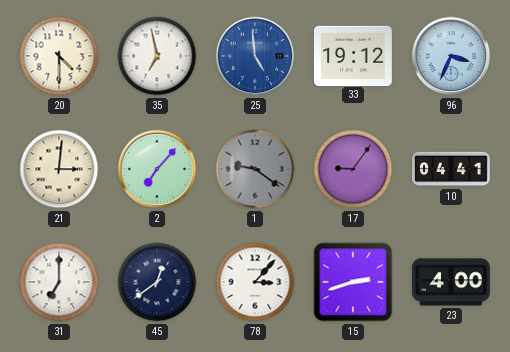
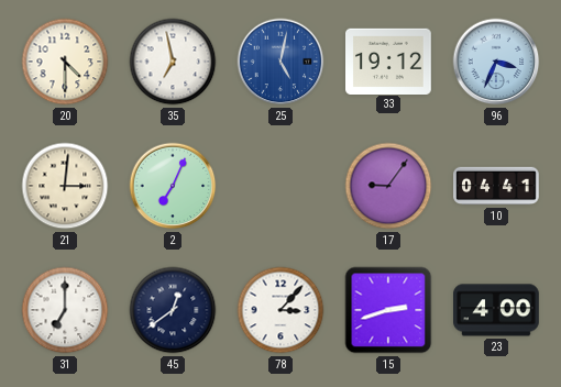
25: 4:59 -> 5:02
2: 7:07 -> 7:04
1: 9:21 -> none
